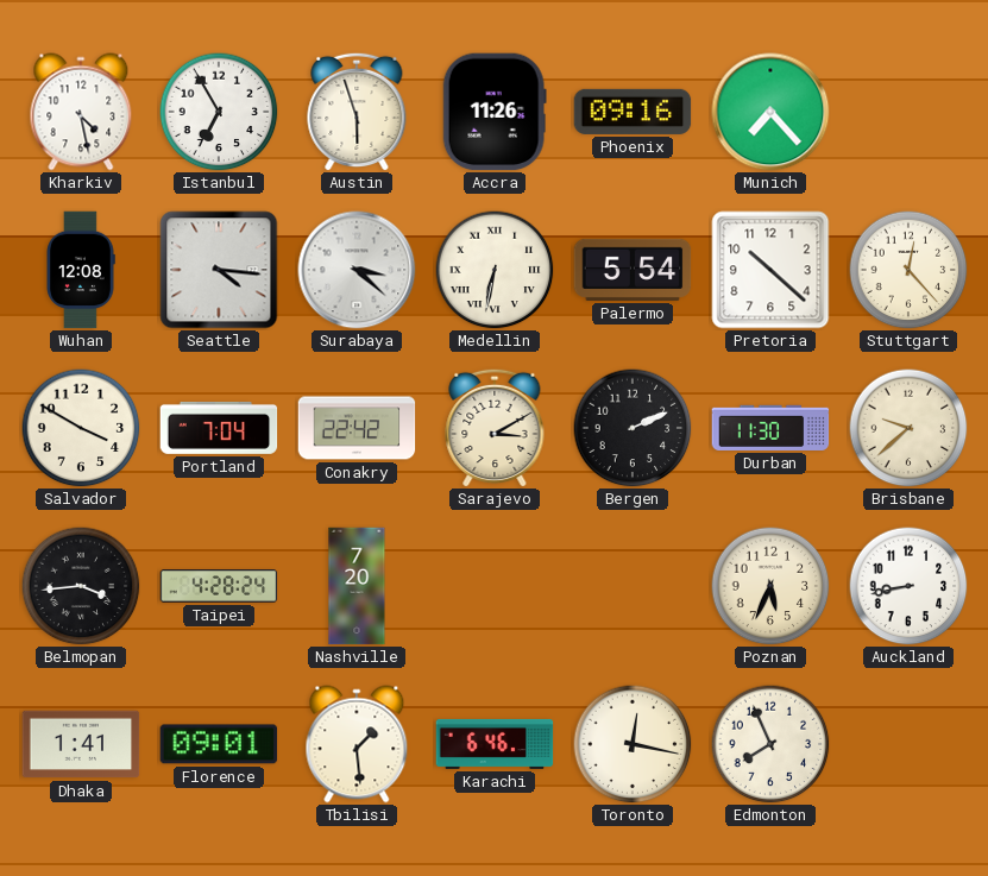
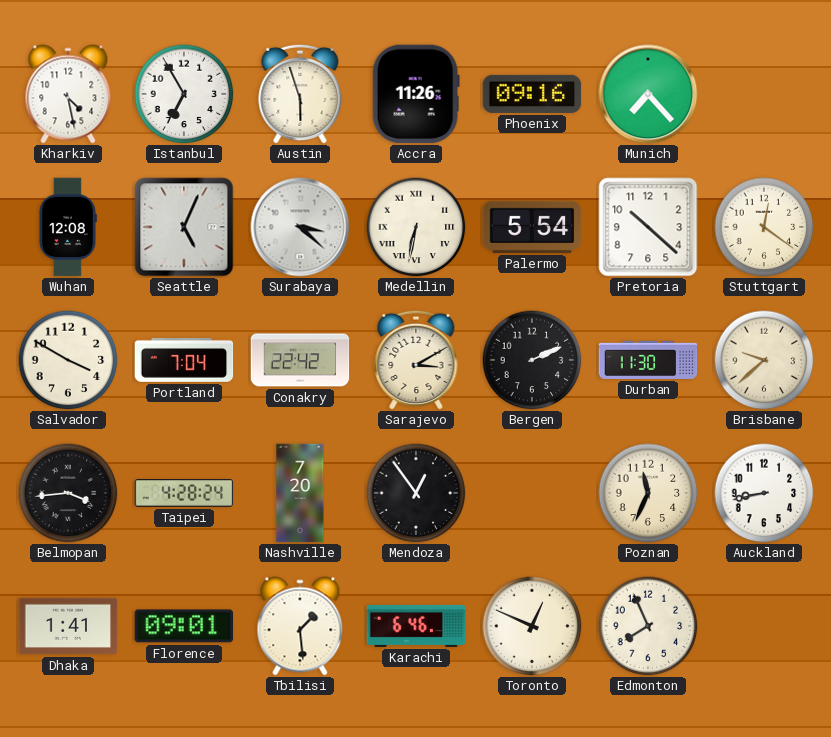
Seattle: 4:16 -> 5:04
Stuttgart: 12:23 -> 12:21
Mendoza: none -> 12:54
Poznan: 5:34 -> 11:34
Toronto: 12:17 -> 12:49
